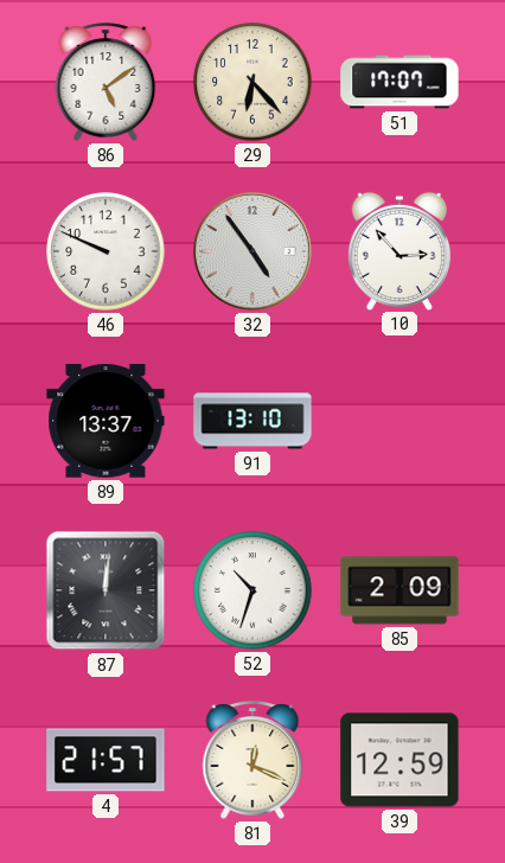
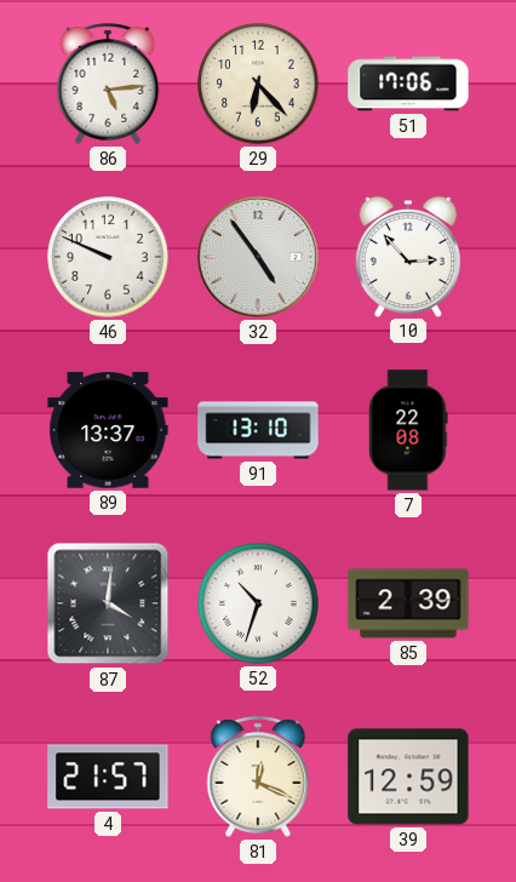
86: 5:09 -> 5:14
51: 17:07 -> 17:06
7: none -> 22:08
87: 12:01 -> 4:01
85: 2:09 -> 2:39
